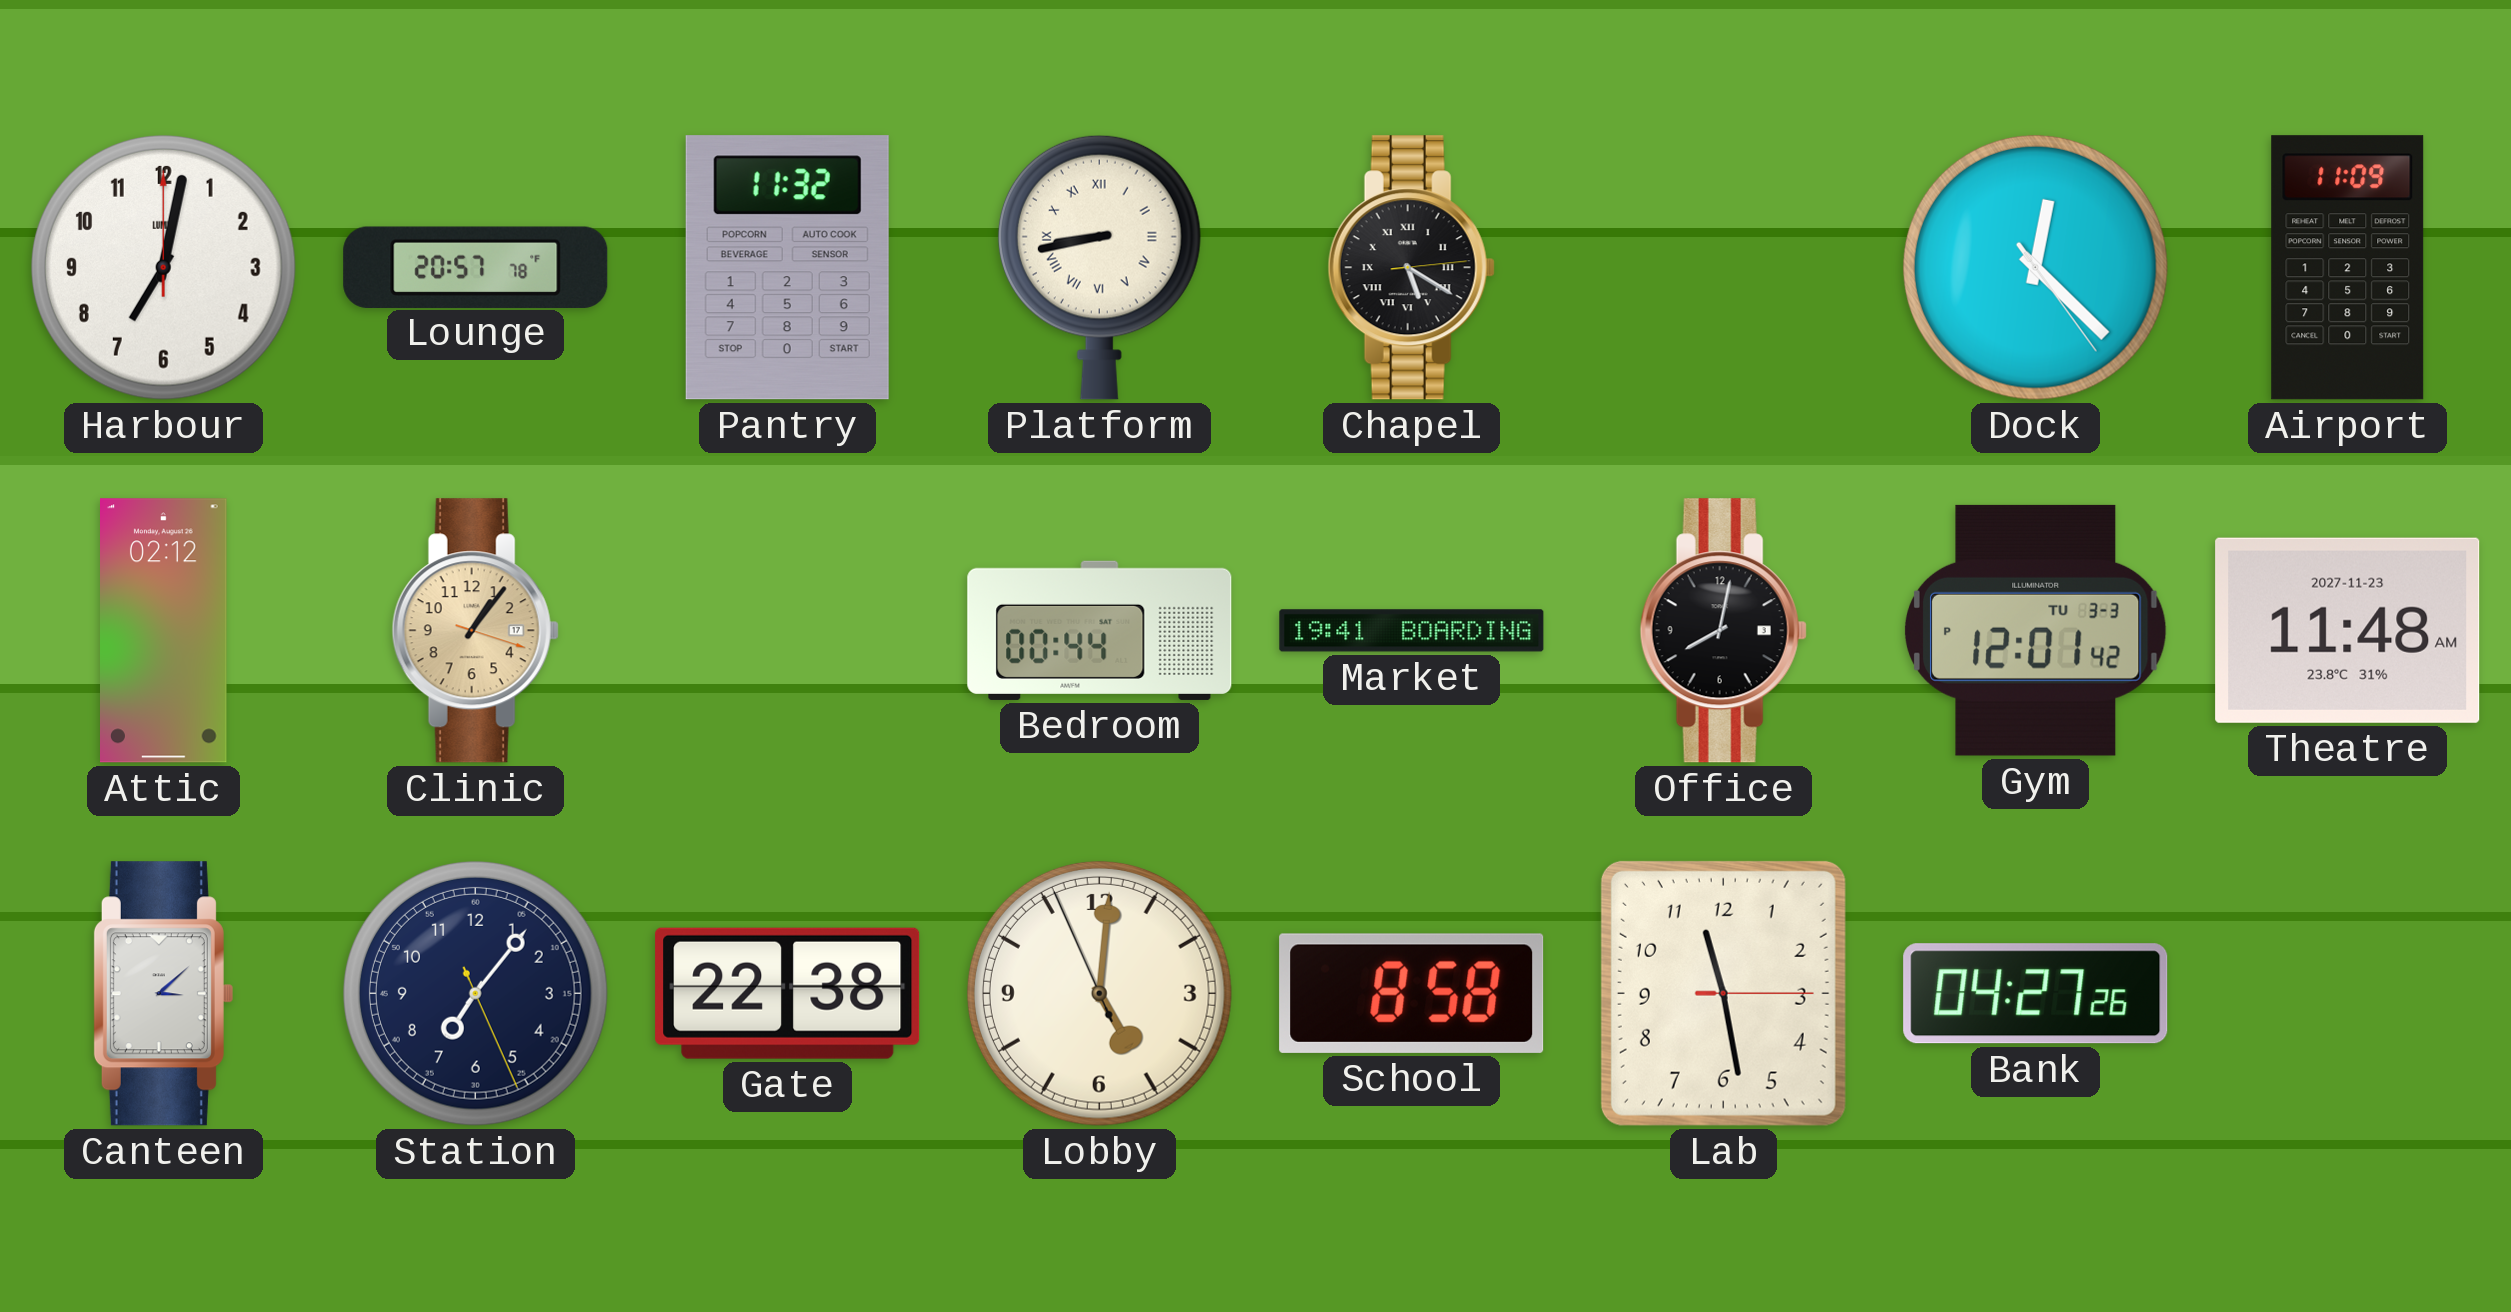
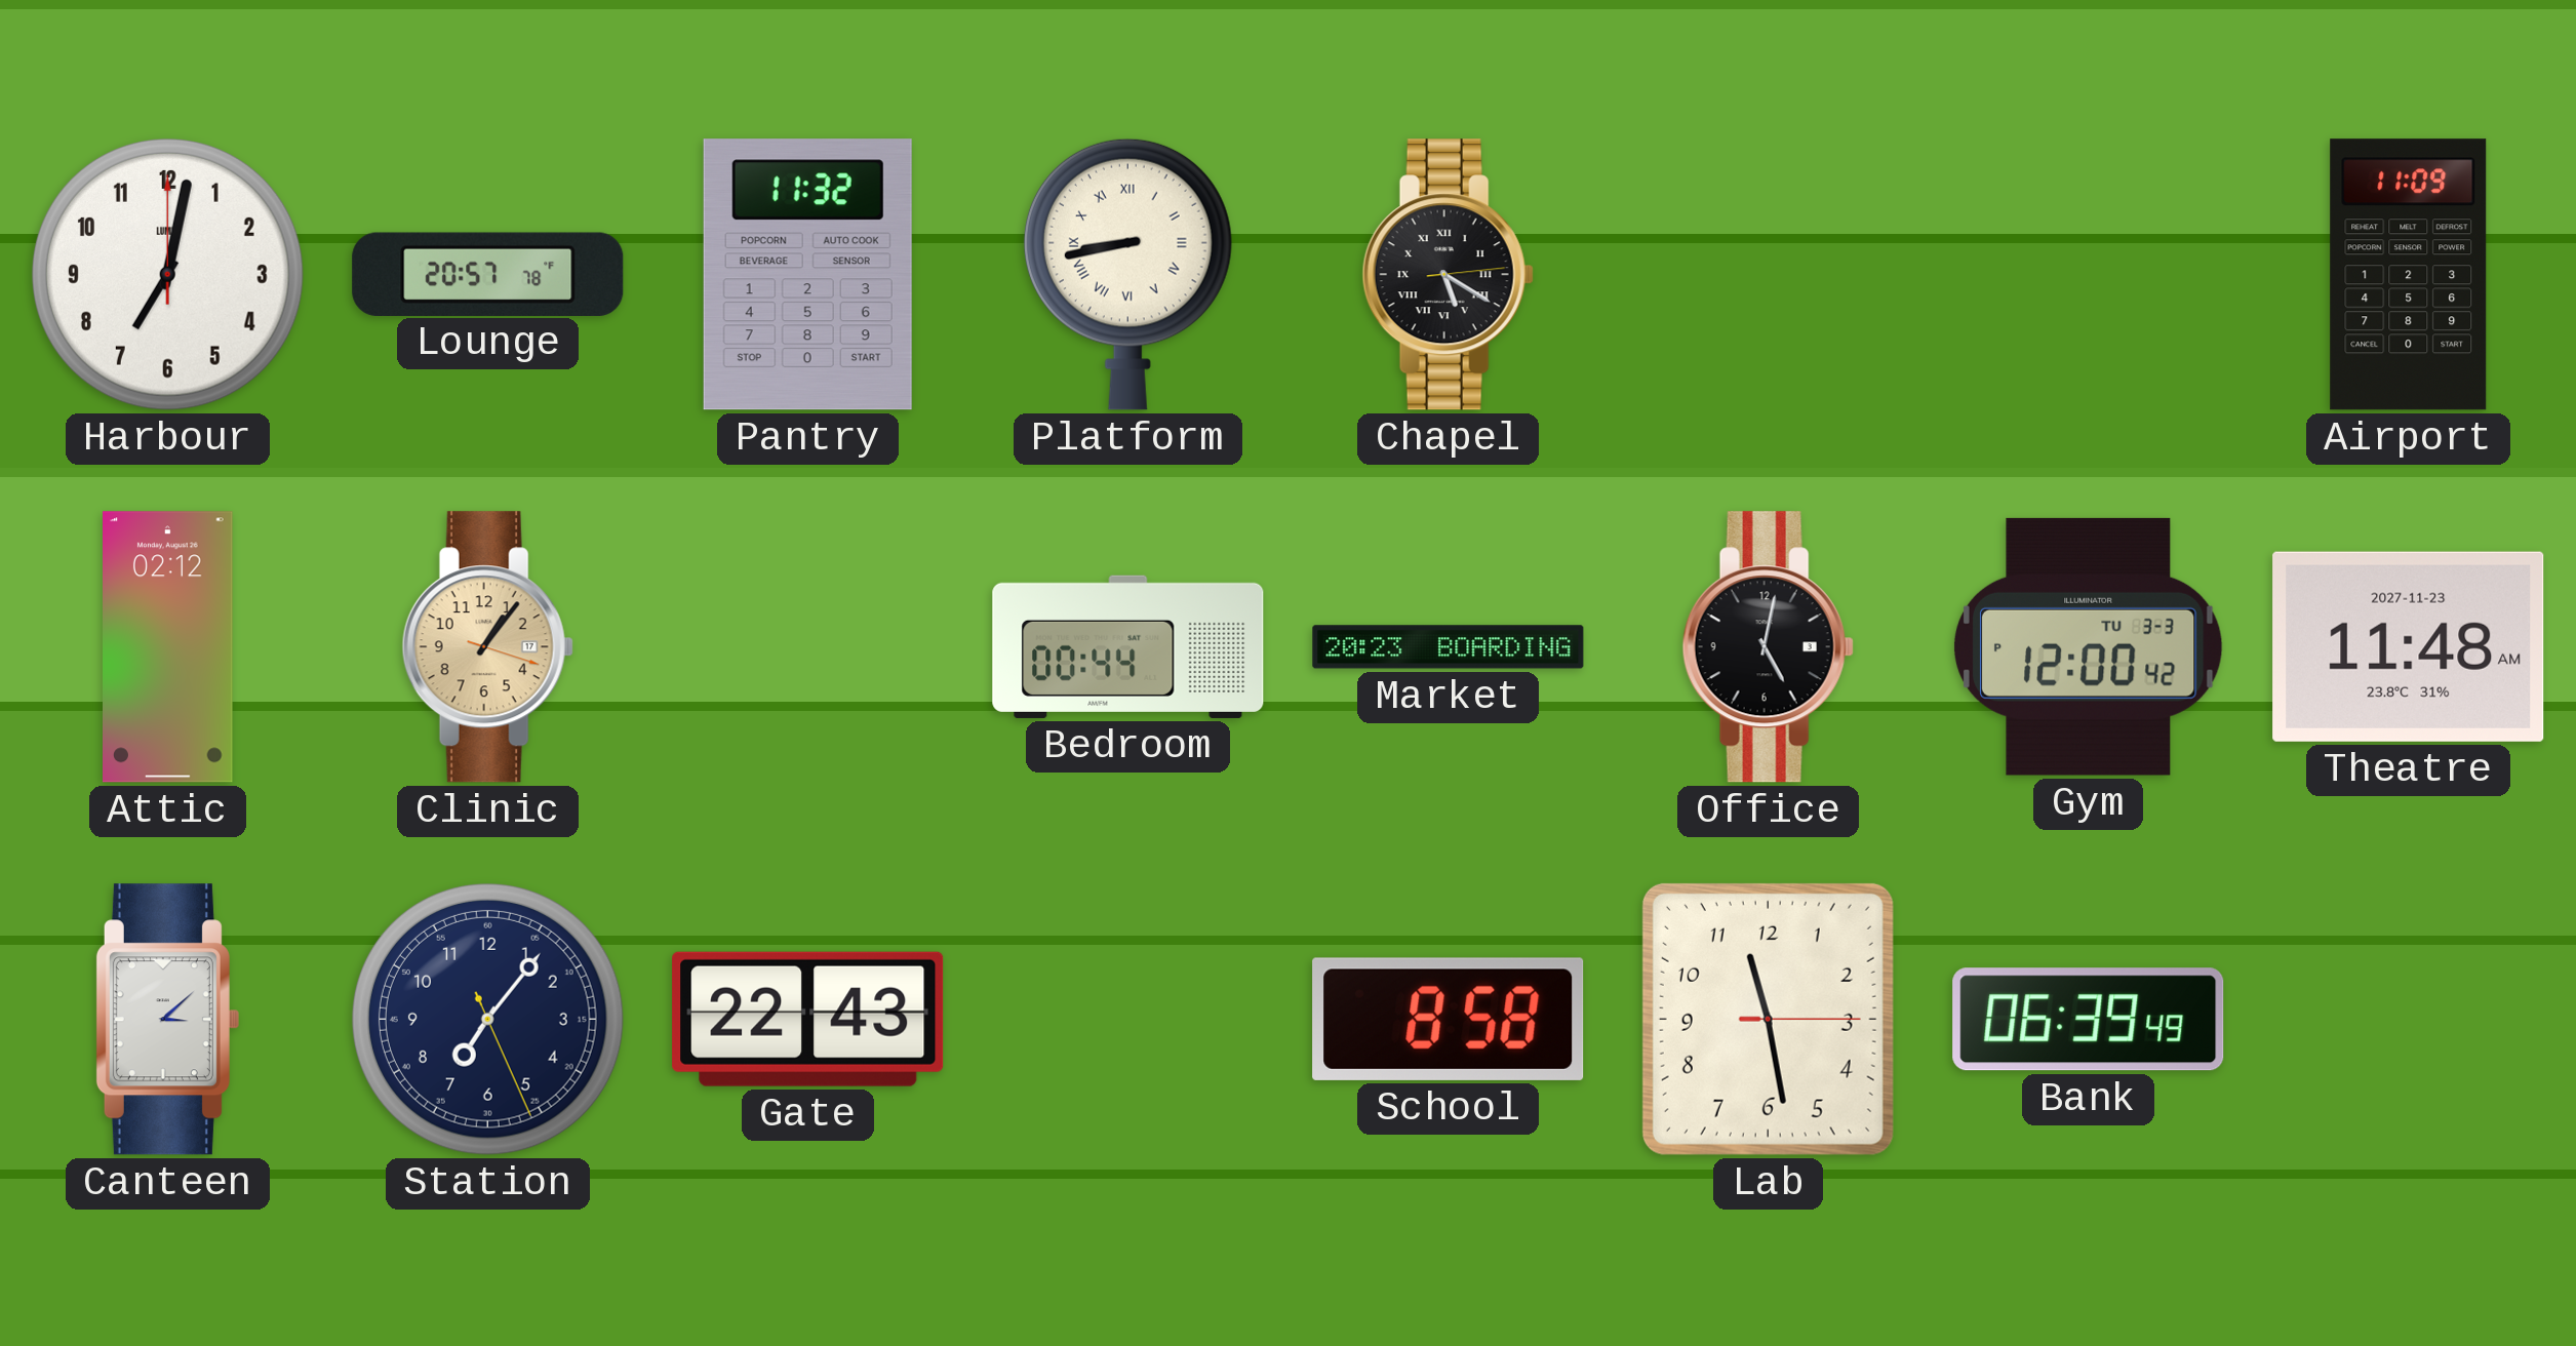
Dock: 12:22 -> none
Market: 19:41 -> 20:23
Office: 8:02 -> 5:02
Gym: 12:01 -> 12:00
Gate: 22:38 -> 22:43
Lobby: 5:00 -> none
Bank: 04:27 -> 06:39
